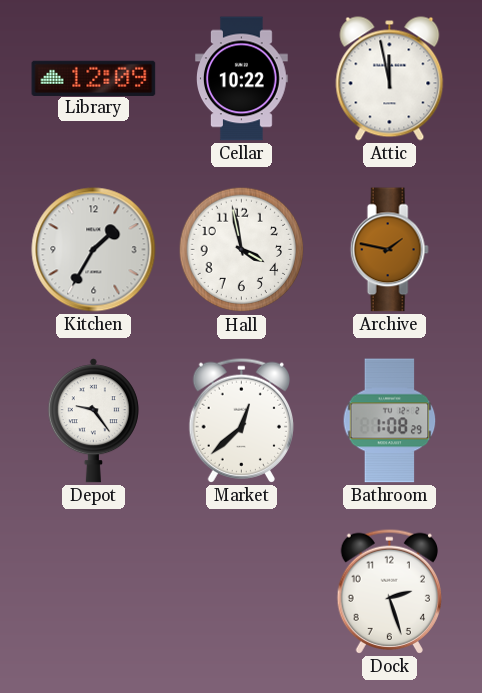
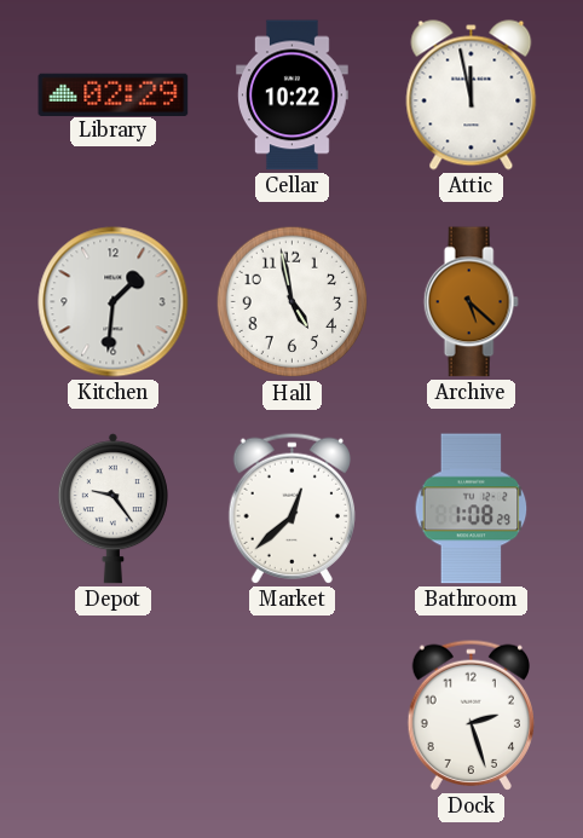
Library: 12:09 -> 02:29
Kitchen: 1:35 -> 1:31
Hall: 3:58 -> 4:58
Archive: 1:47 -> 5:22
